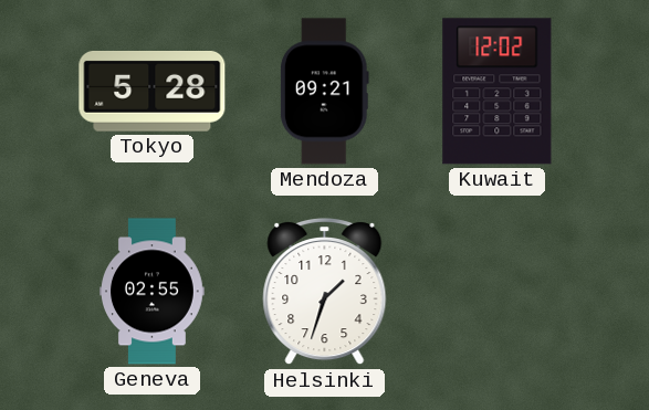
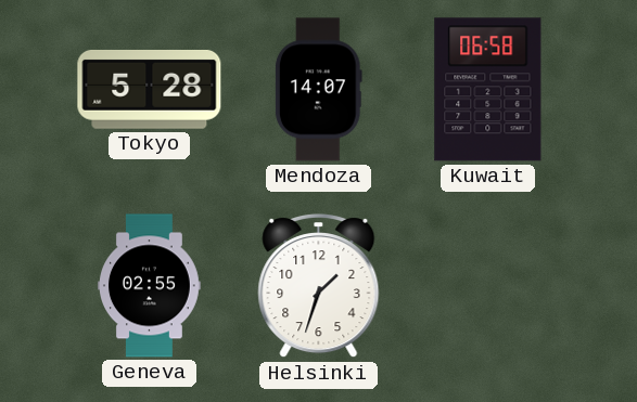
Mendoza: 09:21 -> 14:07
Kuwait: 12:02 -> 06:58
